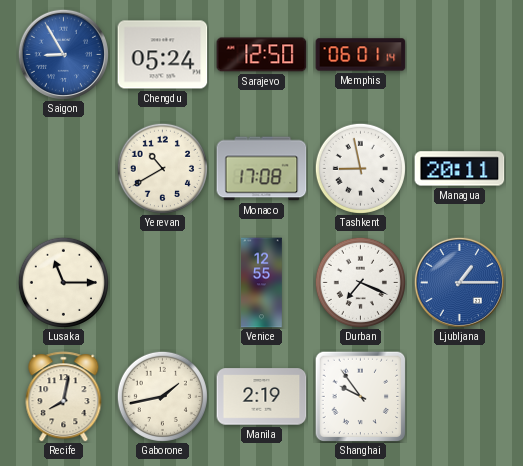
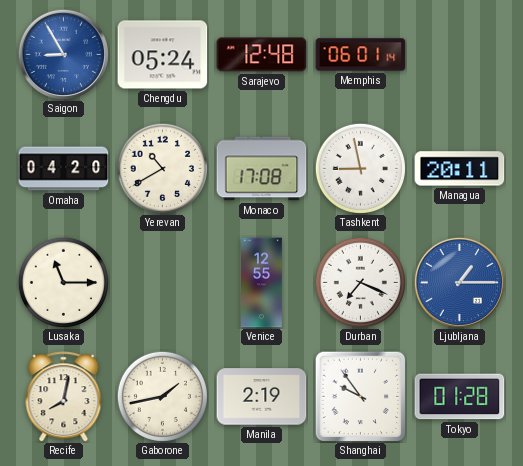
Sarajevo: 12:50 -> 12:48
Omaha: none -> 04:20
Tokyo: none -> 01:28
